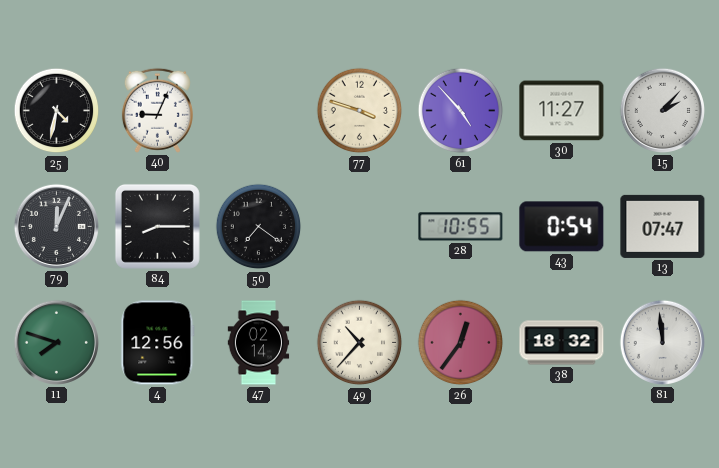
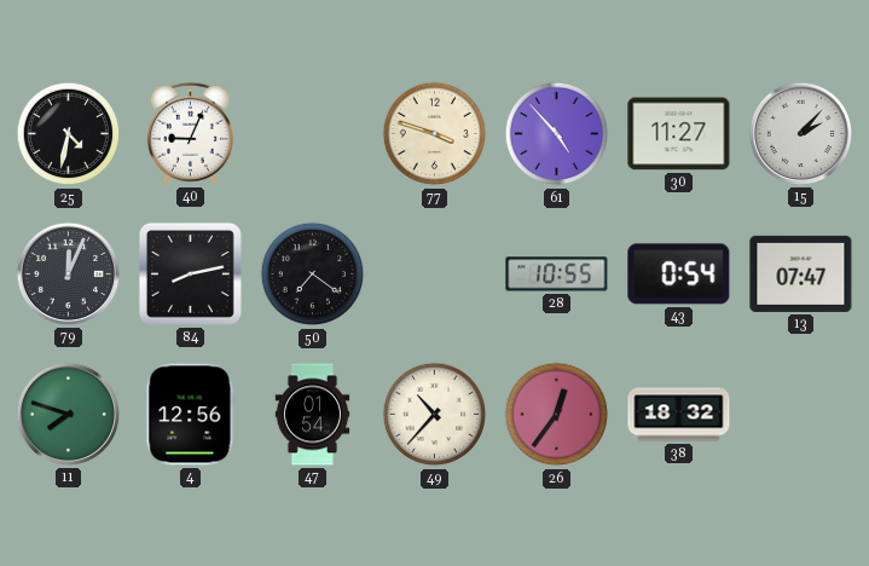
84: 8:15 -> 8:13
47: 02:14 -> 01:54
81: 11:59 -> none
